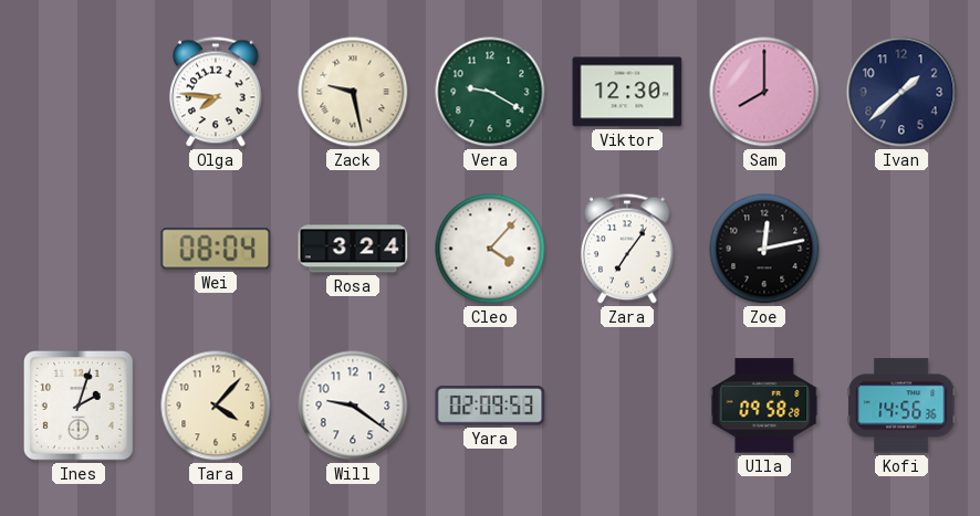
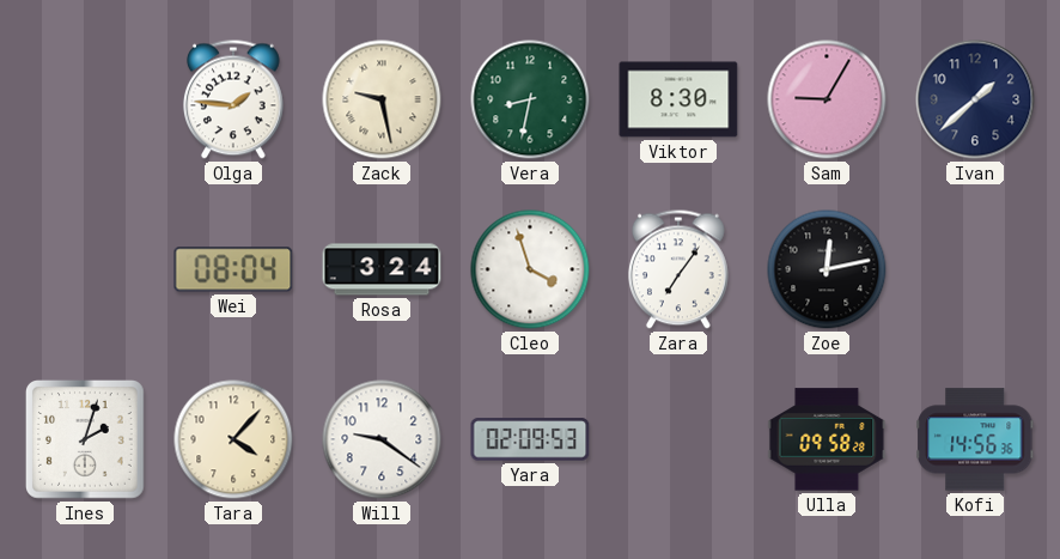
Olga: 7:46 -> 1:46
Vera: 9:20 -> 8:32
Viktor: 12:30 -> 8:30
Sam: 8:00 -> 9:05
Cleo: 4:07 -> 3:57
